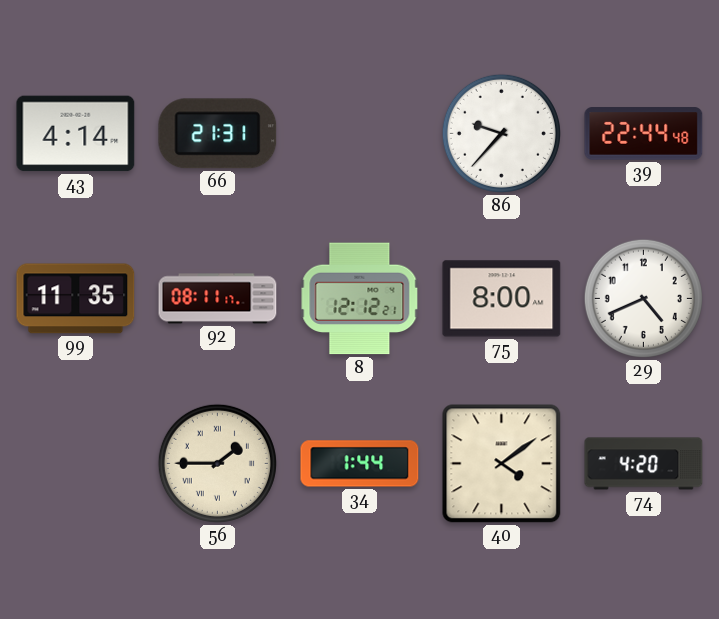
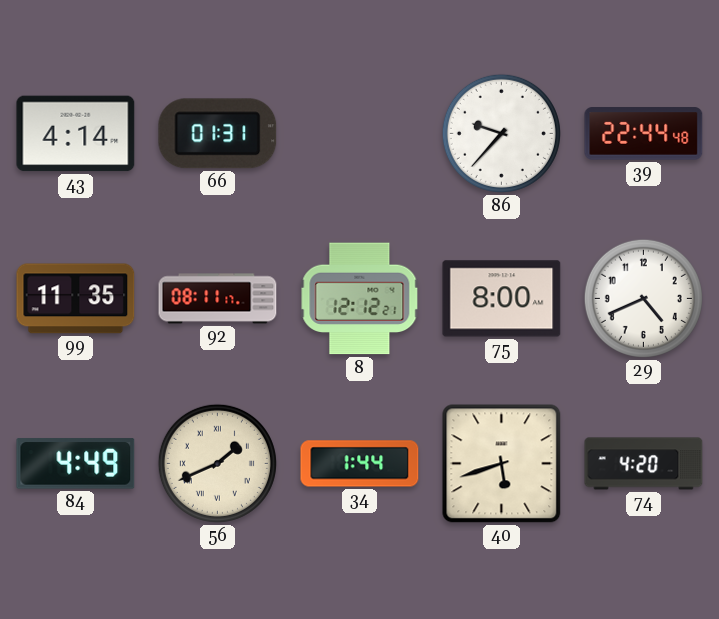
66: 21:31 -> 01:31
84: none -> 4:49
56: 1:45 -> 1:41
40: 4:09 -> 5:42
